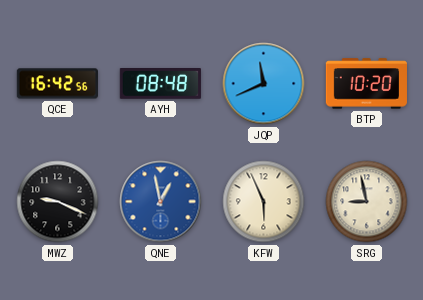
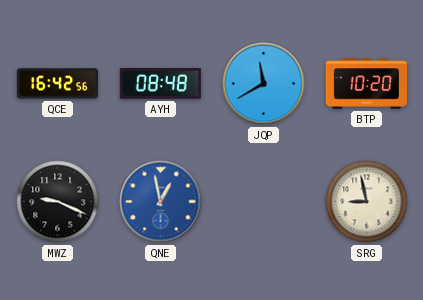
JQP: 11:41 -> 11:40
KFW: 5:56 -> none
